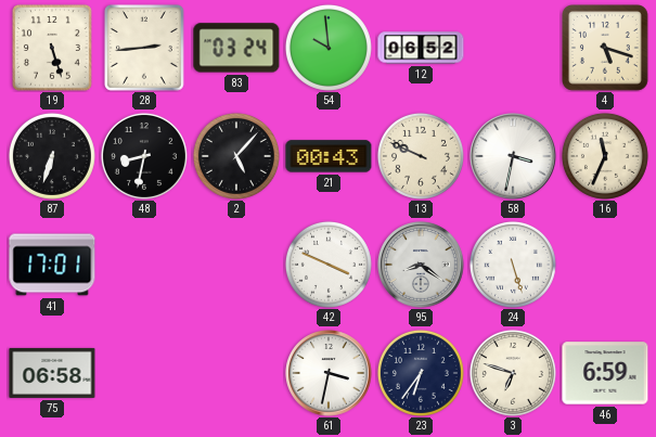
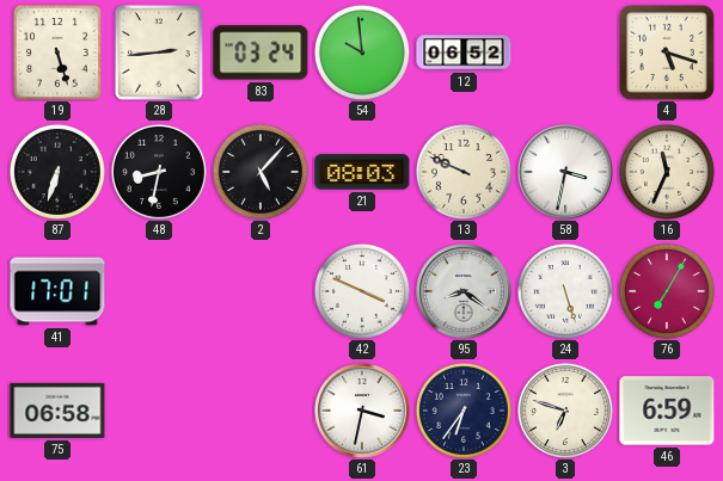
21: 00:43 -> 08:03
76: none -> 7:05
